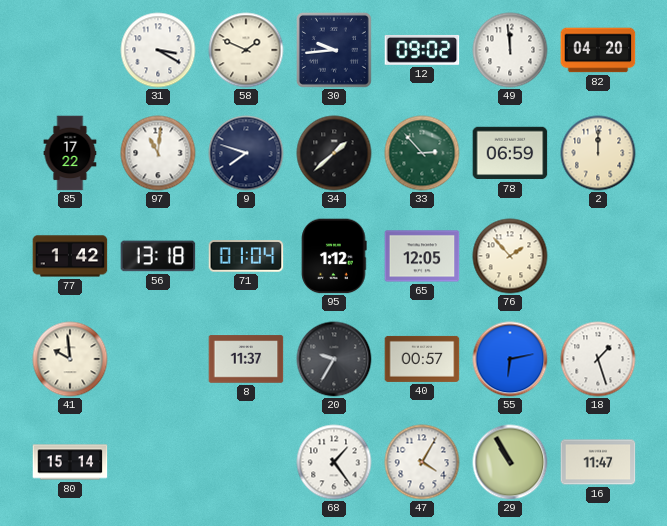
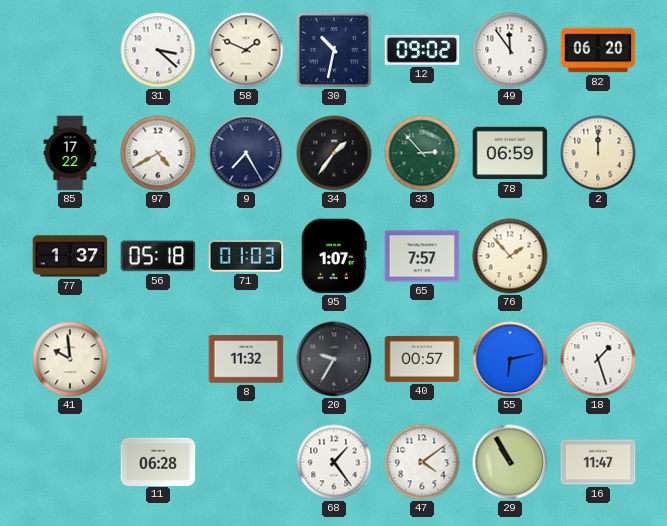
31: 3:20 -> 3:22
30: 9:44 -> 10:32
49: 11:59 -> 11:54
82: 04:20 -> 06:20
97: 11:01 -> 4:40
9: 7:48 -> 7:25
34: 1:38 -> 1:36
77: 1:42 -> 1:37
56: 13:18 -> 05:18
71: 01:04 -> 01:03
95: 1:12 -> 1:07
65: 12:05 -> 7:57
8: 11:37 -> 11:32
80: 15:14 -> none
11: none -> 06:28
47: 4:05 -> 4:09
